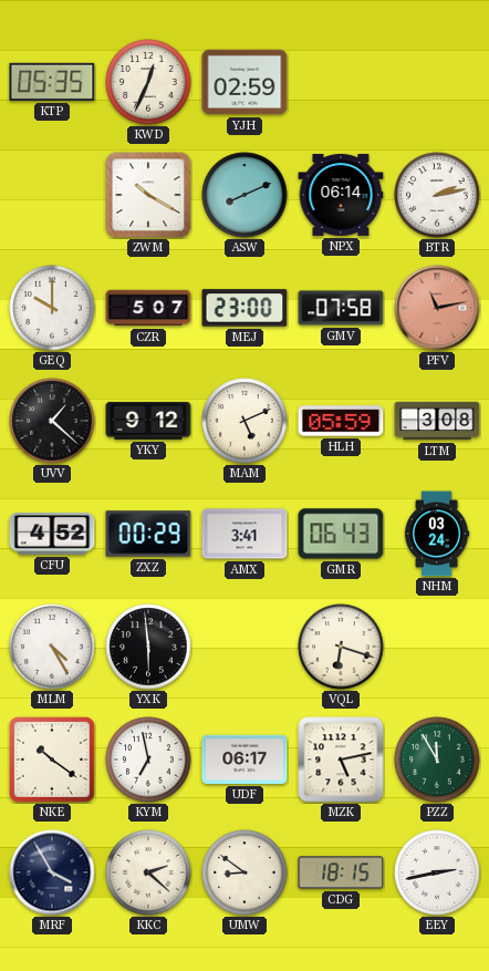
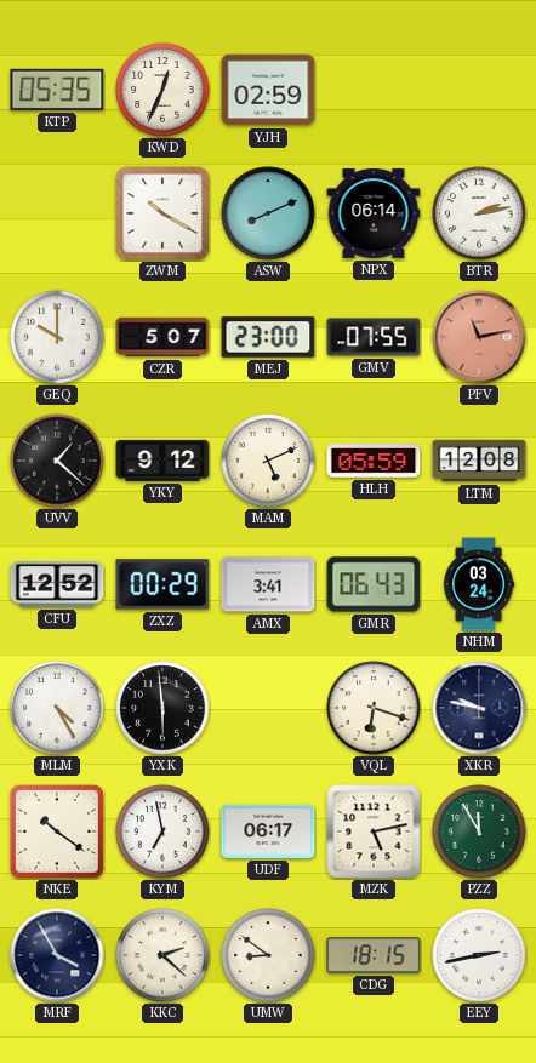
GMV: 07:58 -> 07:55
LTM: 3:08 -> 12:08
CFU: 4:52 -> 12:52
XKR: none -> 9:47
